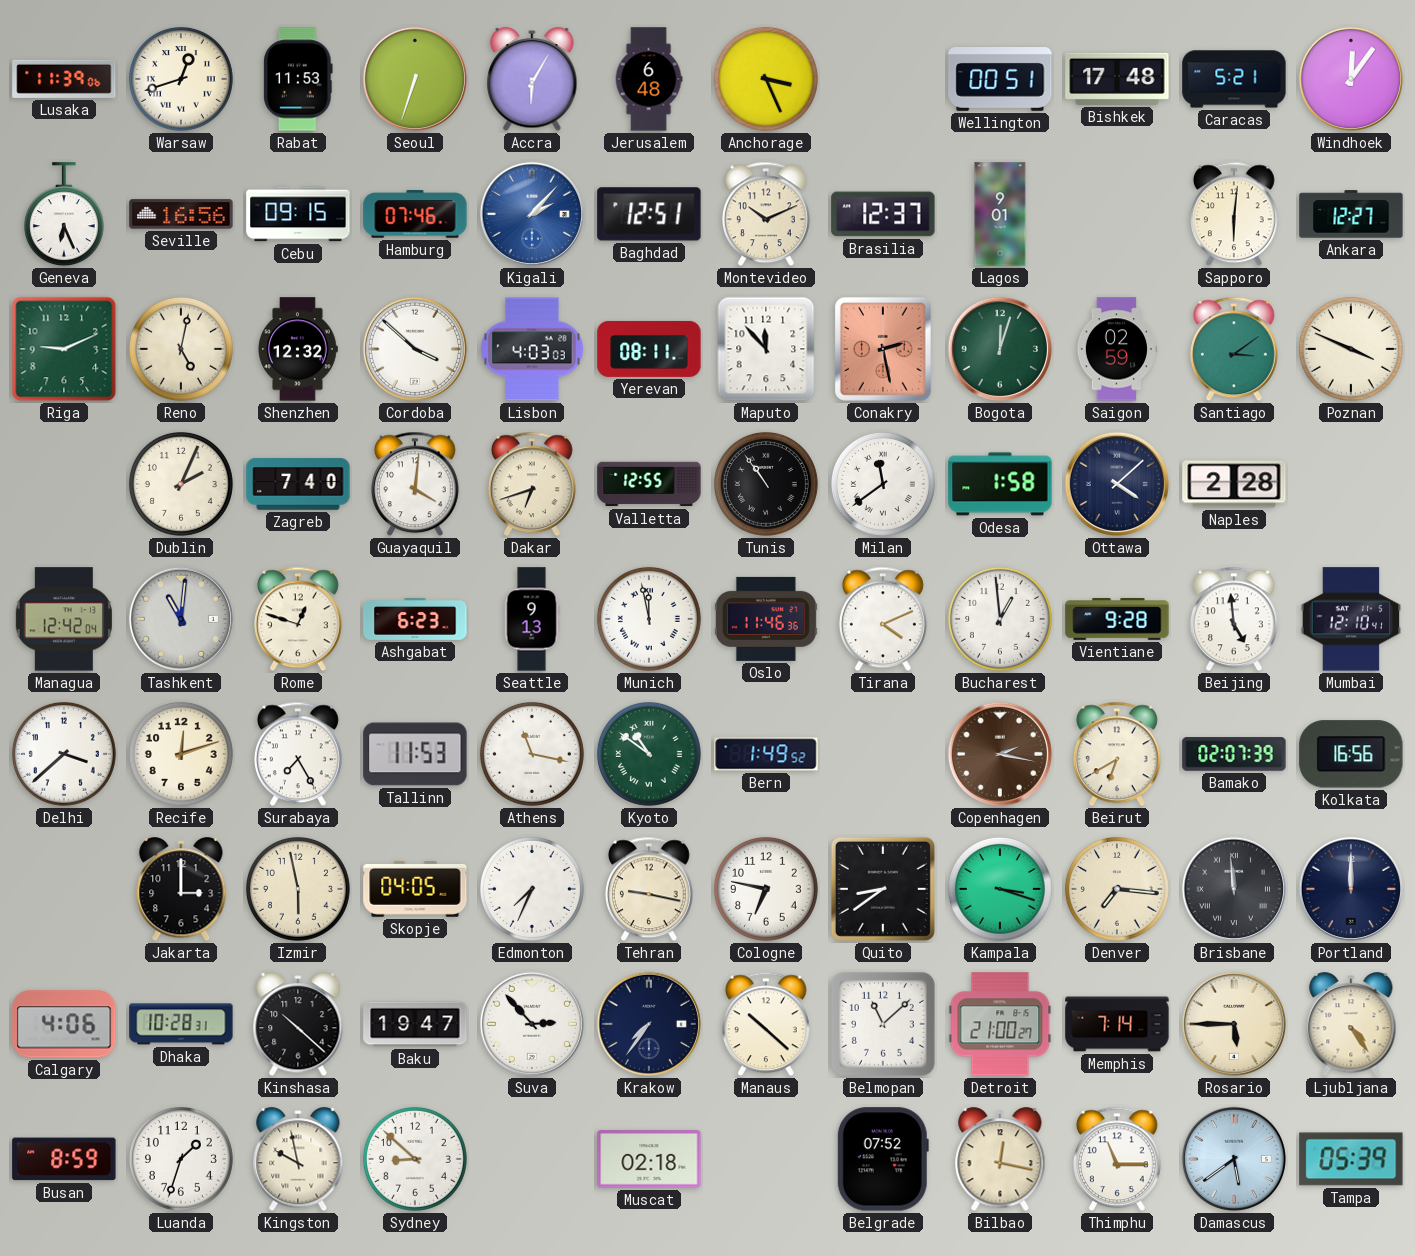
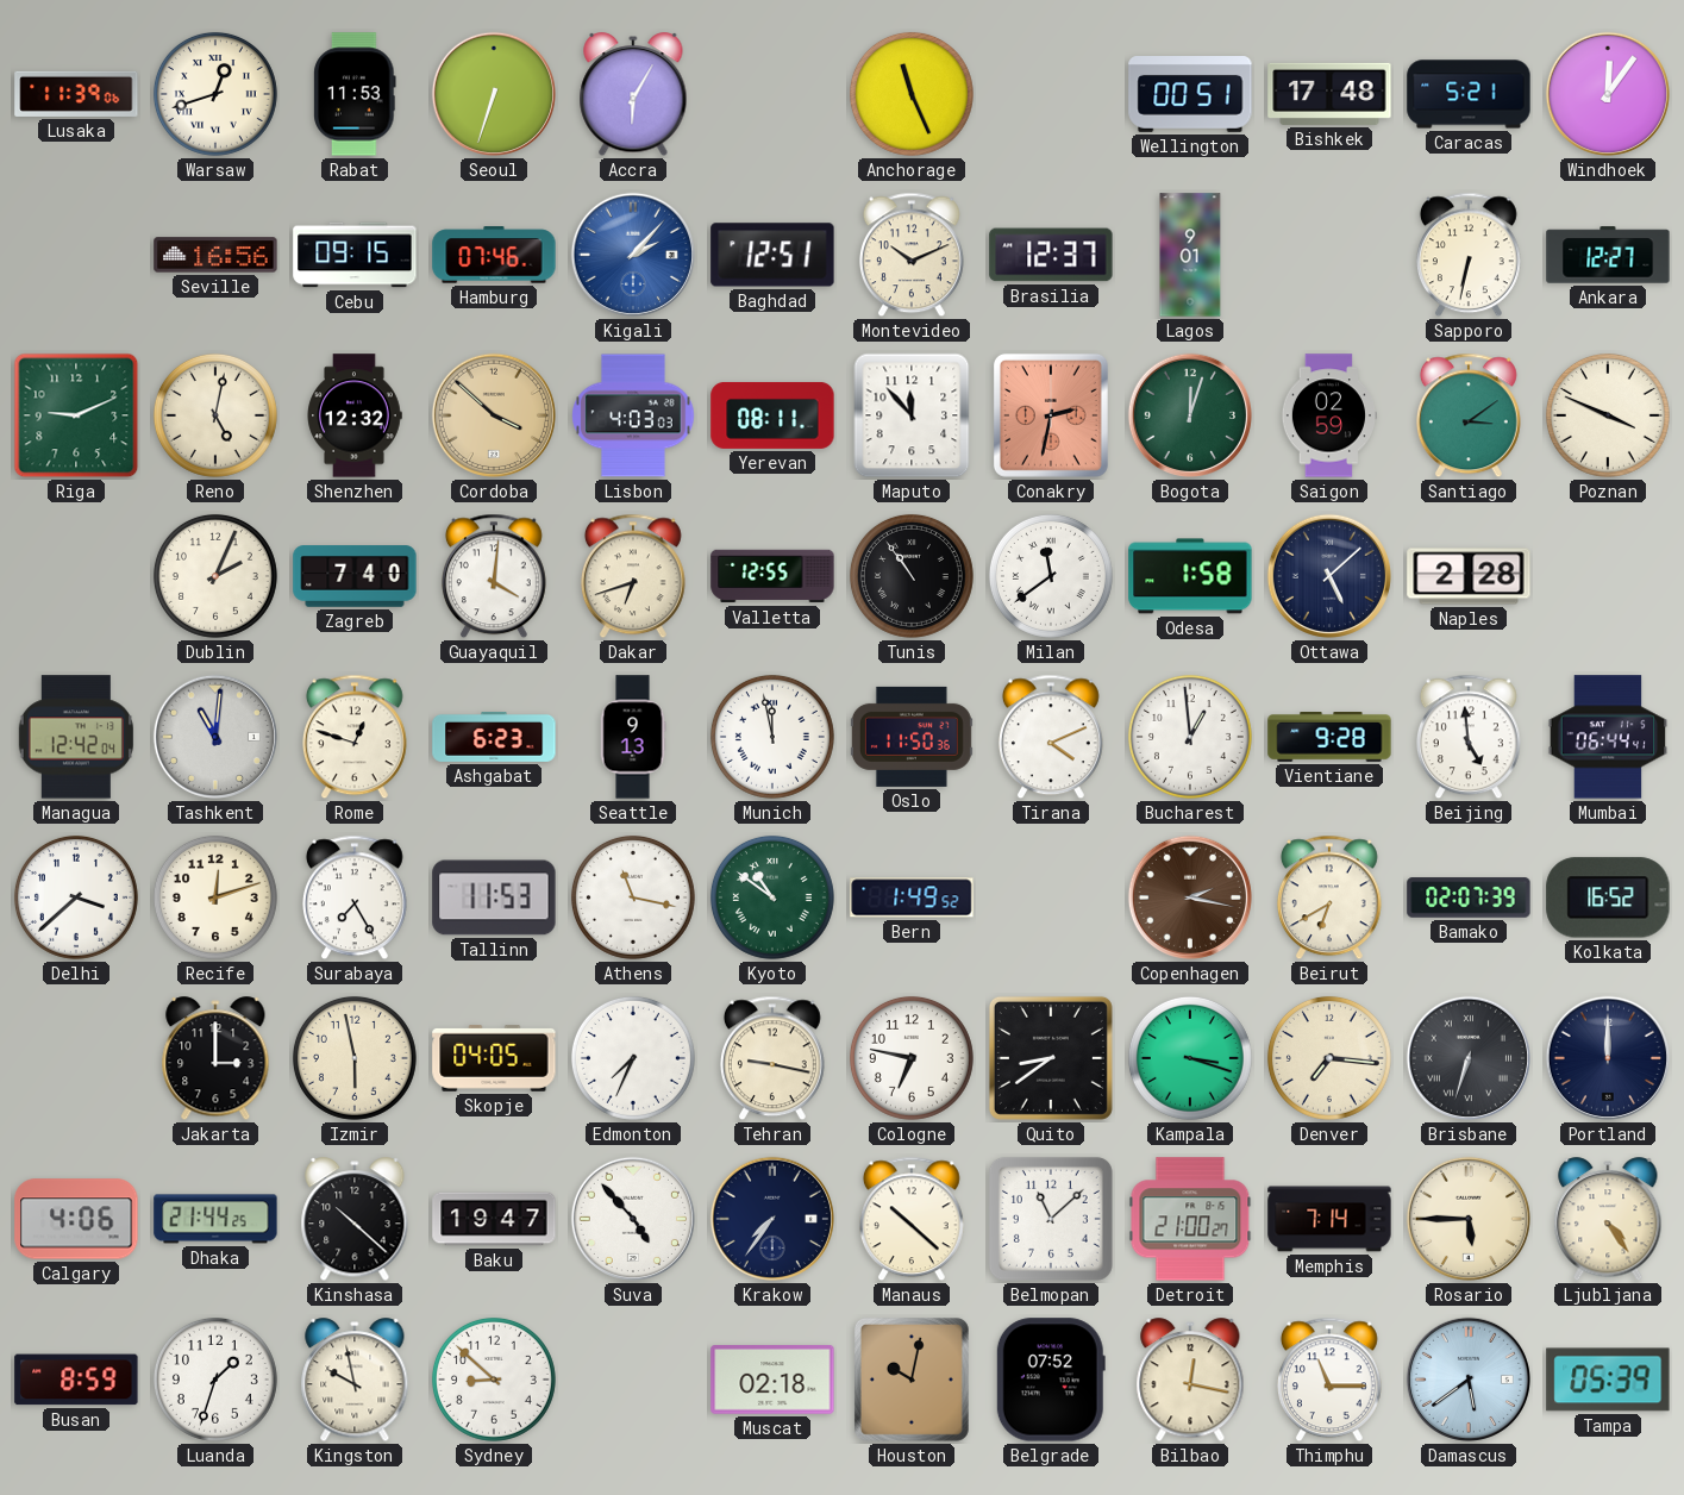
Jerusalem: 6:48 -> none
Anchorage: 3:26 -> 11:26
Geneva: 6:26 -> none
Sapporo: 6:01 -> 6:32
Cordoba dial: white -> champagne
Conakry: 2:28 -> 2:32
Ottawa: 4:08 -> 5:08
Oslo: 11:46 -> 11:50
Mumbai: 12:10 -> 06:44
Kolkata: 16:56 -> 16:52
Brisbane: 11:59 -> 6:33
Dhaka: 10:28 -> 21:44
Suva: 2:53 -> 4:53
Houston: none -> 10:02
